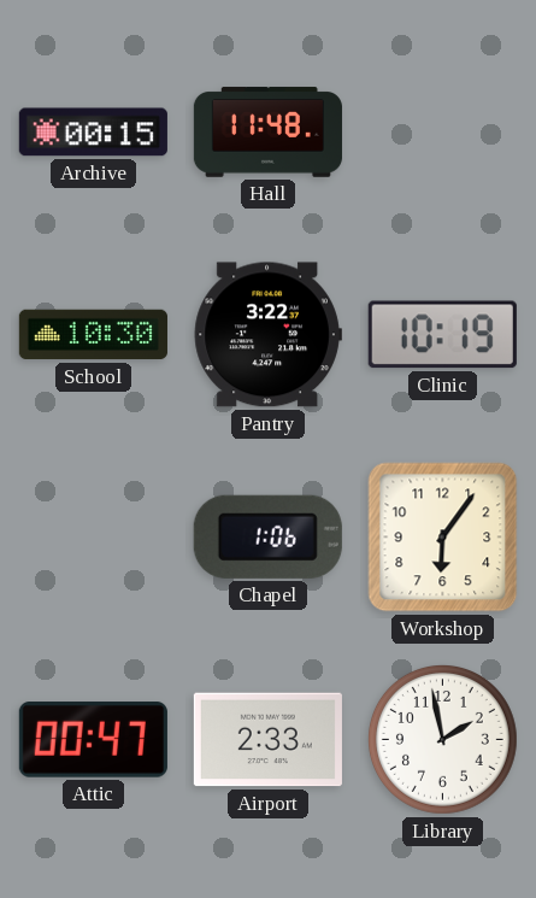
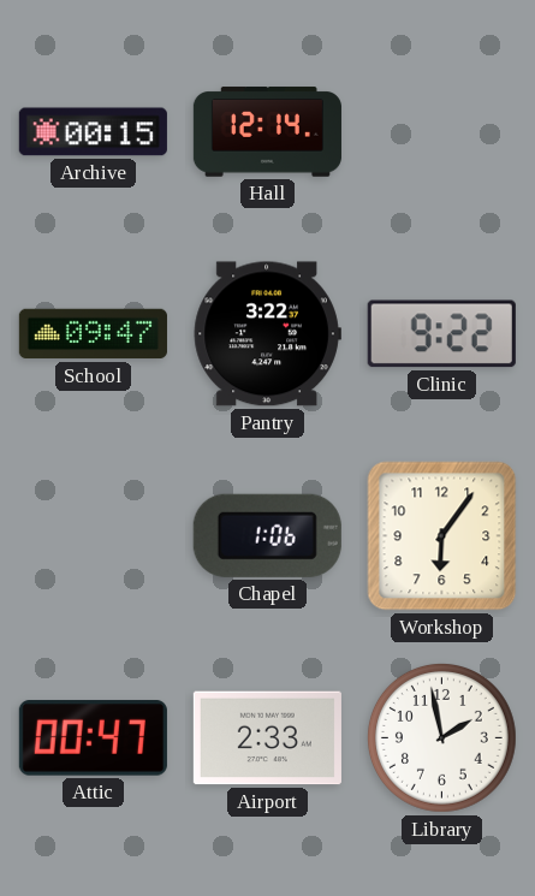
Hall: 11:48 -> 12:14
School: 10:30 -> 09:47
Clinic: 10:19 -> 9:22
